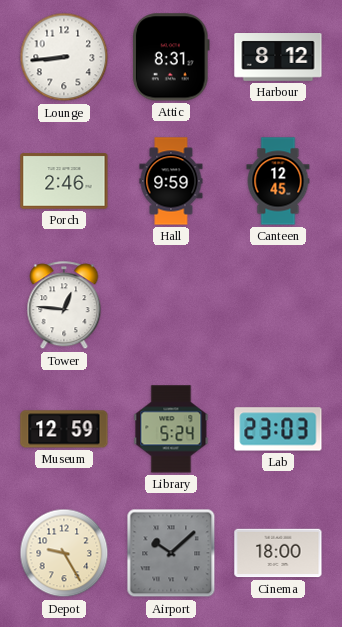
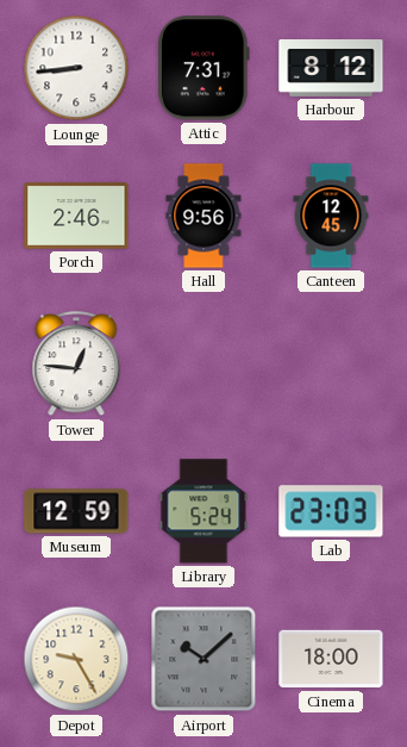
Attic: 8:31 -> 7:31
Hall: 9:59 -> 9:56
